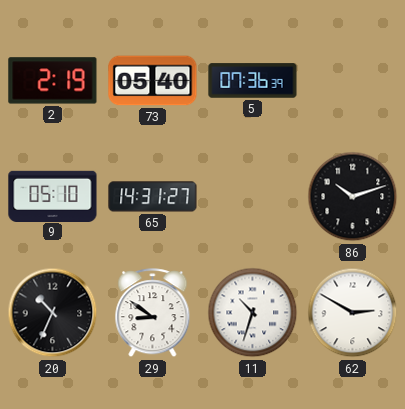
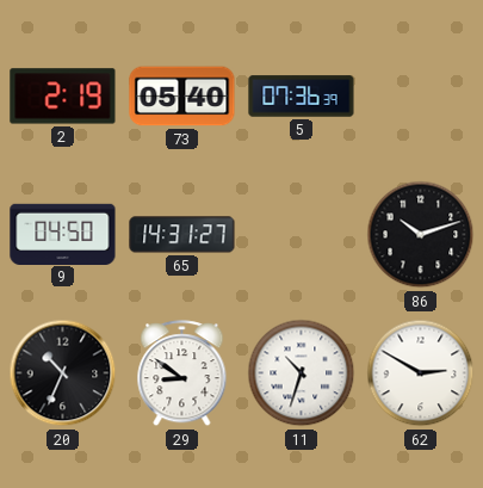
9: 05:10 -> 04:50
